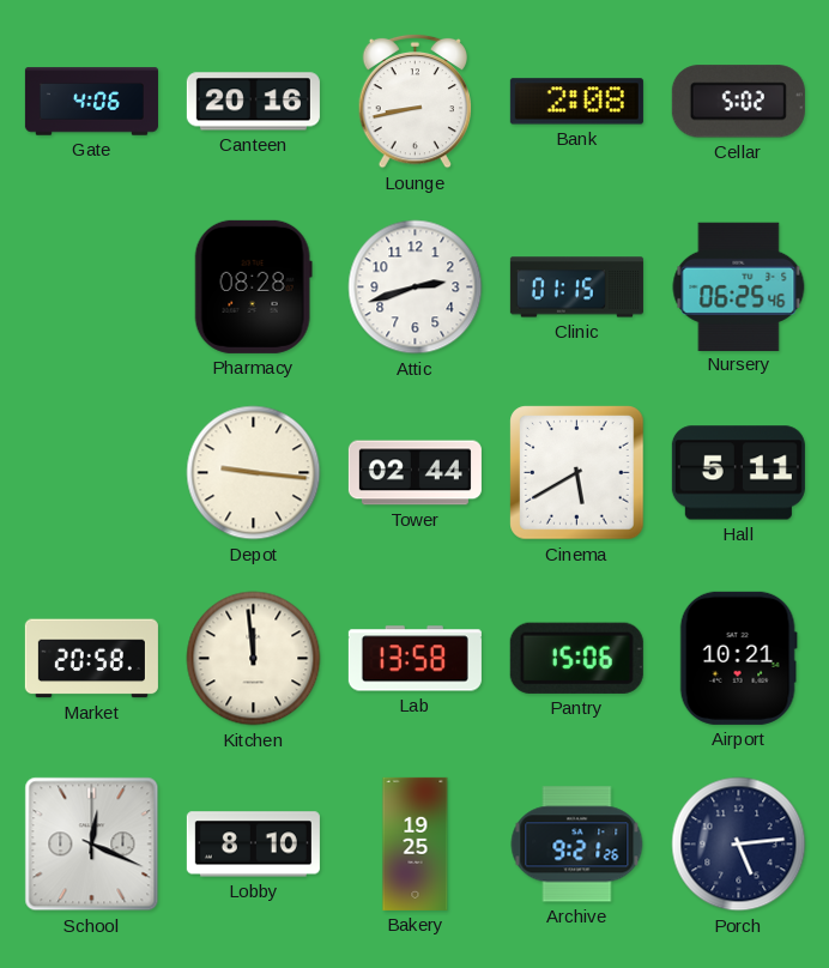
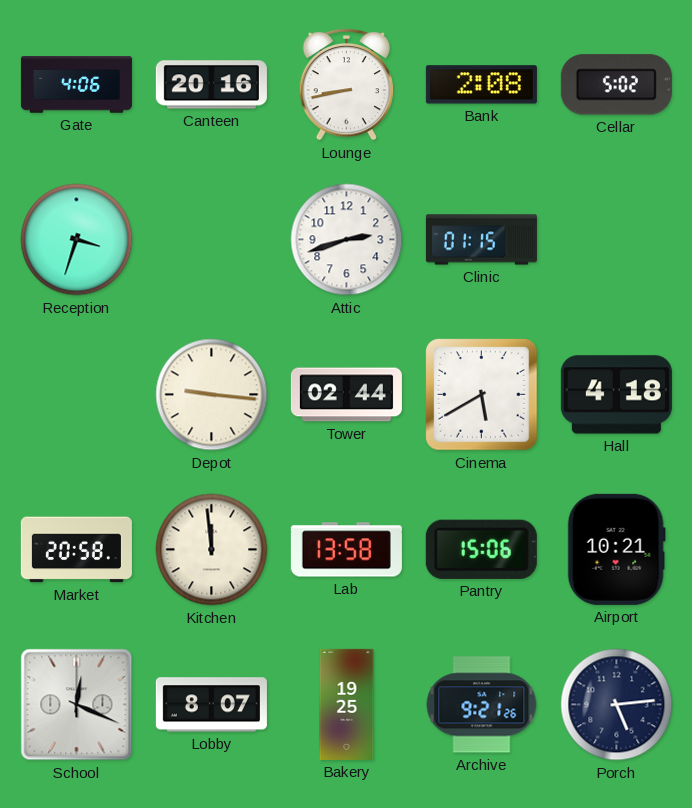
Reception: none -> 3:33
Pharmacy: 08:28 -> none
Nursery: 06:25 -> none
Hall: 5:11 -> 4:18
Lobby: 8:10 -> 8:07
